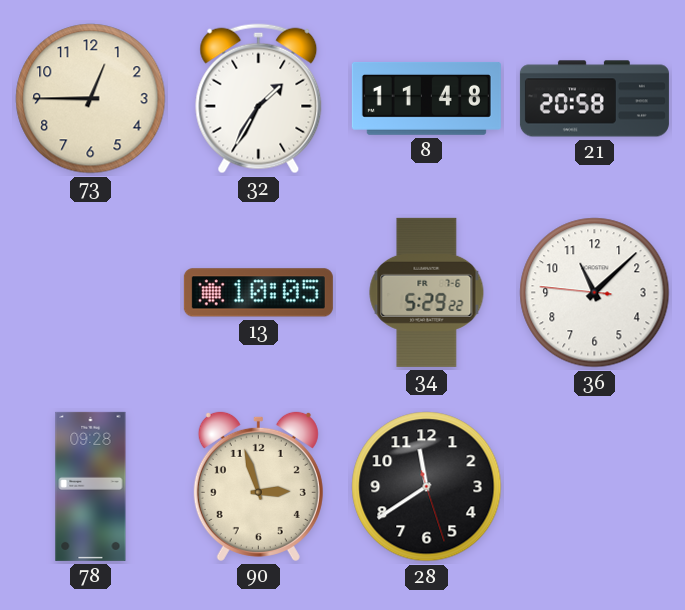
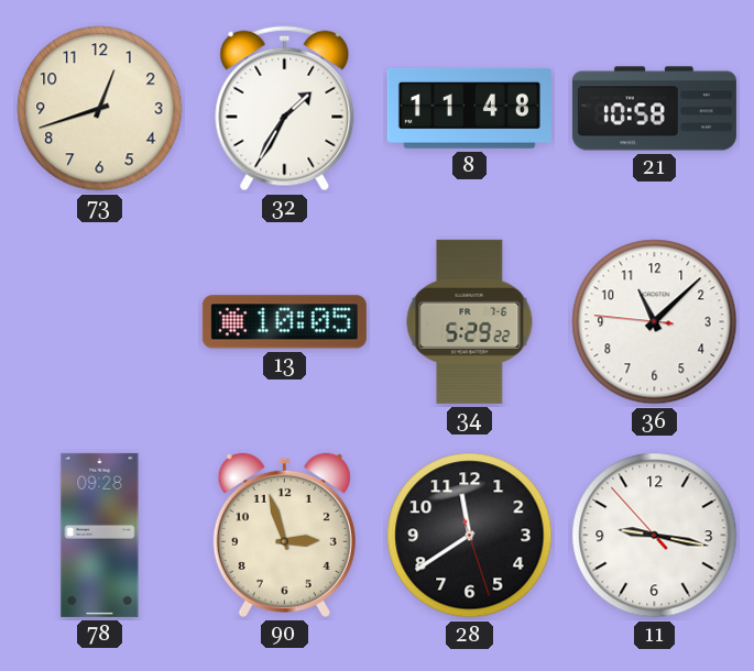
73: 12:45 -> 12:42
21: 20:58 -> 10:58
11: none -> 9:16
